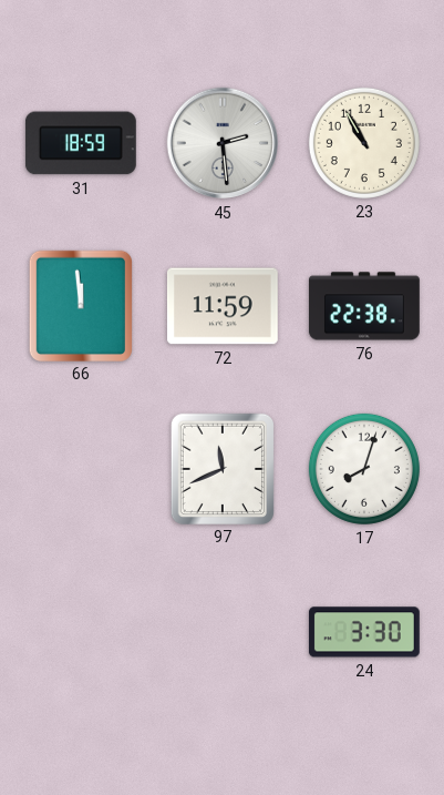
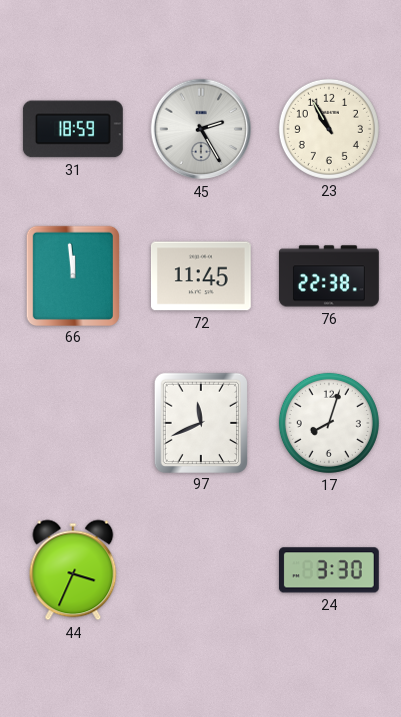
45: 2:29 -> 2:25
72: 11:59 -> 11:45
44: none -> 3:34
